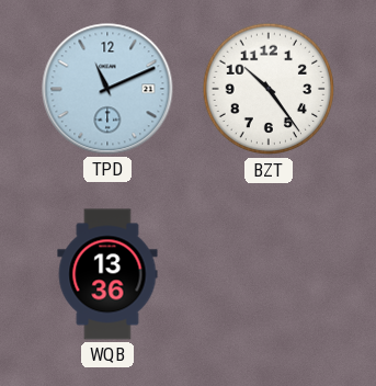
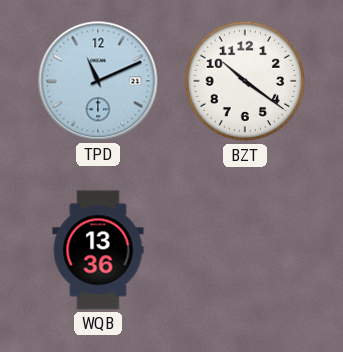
BZT: 10:24 -> 10:21
